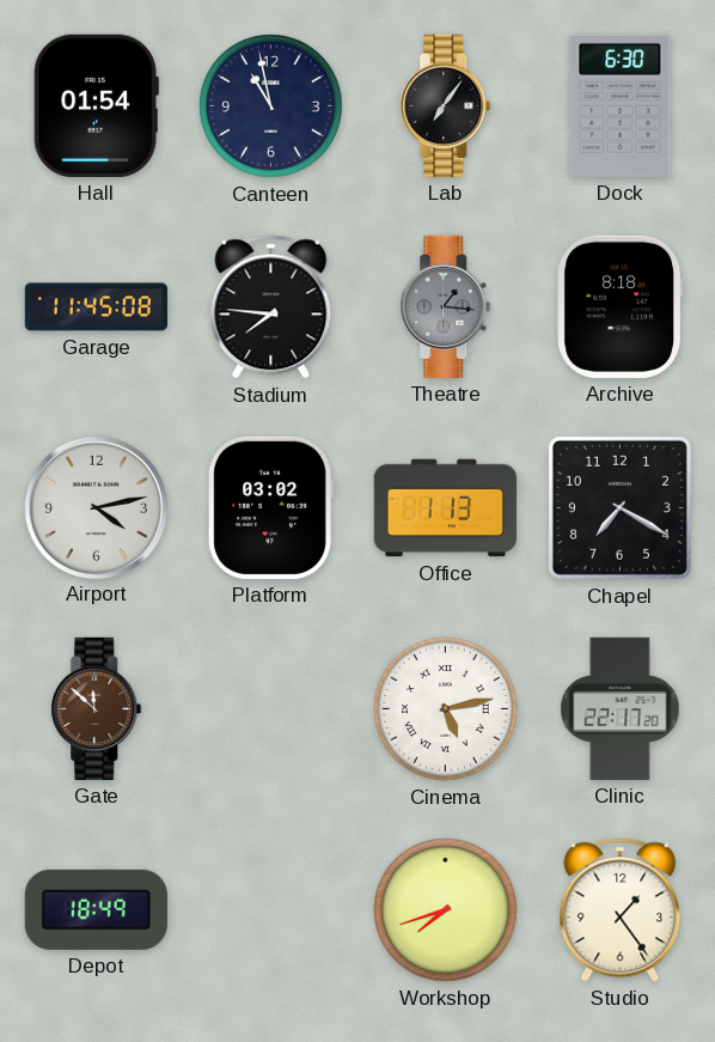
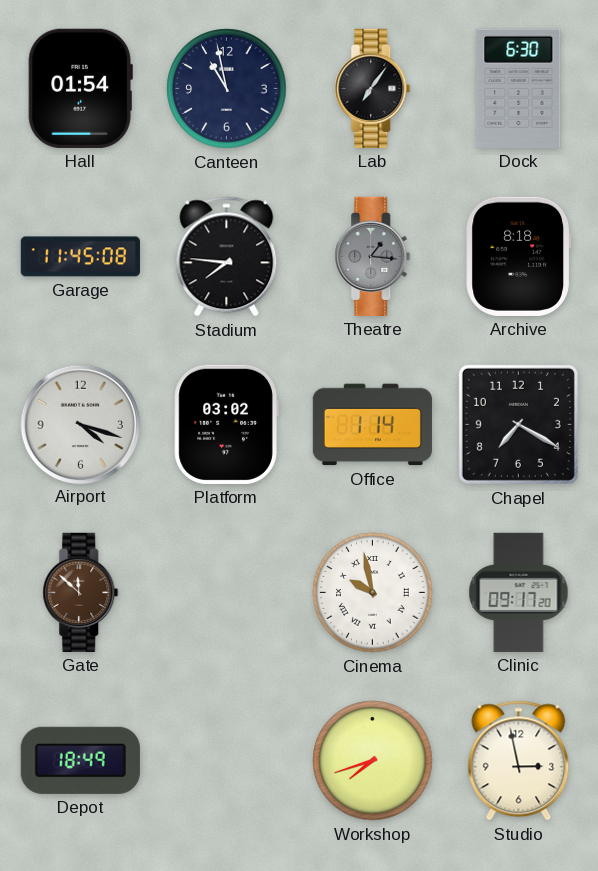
Airport: 4:13 -> 4:18
Office: 1:13 -> 1:14
Cinema: 5:13 -> 9:58
Clinic: 22:17 -> 09:17
Studio: 1:24 -> 2:58
